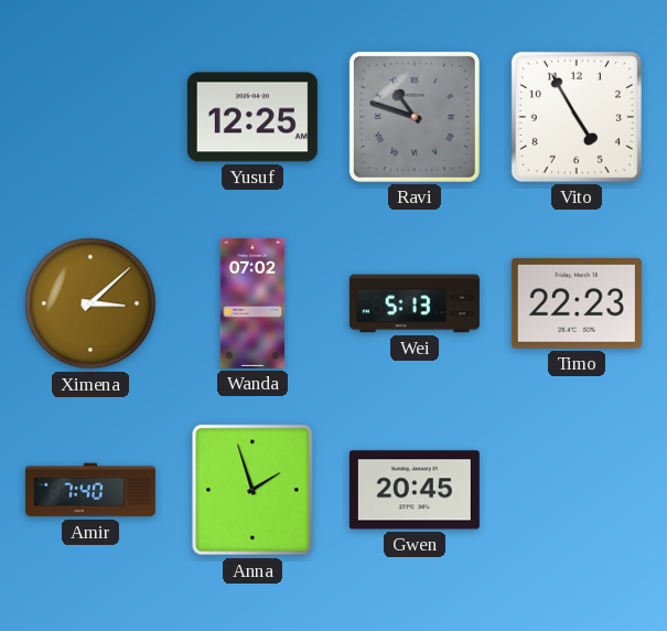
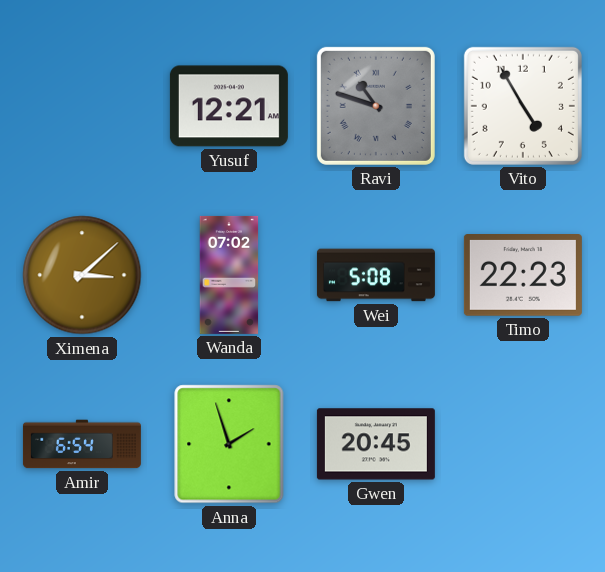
Yusuf: 12:25 -> 12:21
Wei: 5:13 -> 5:08
Amir: 7:40 -> 6:54
